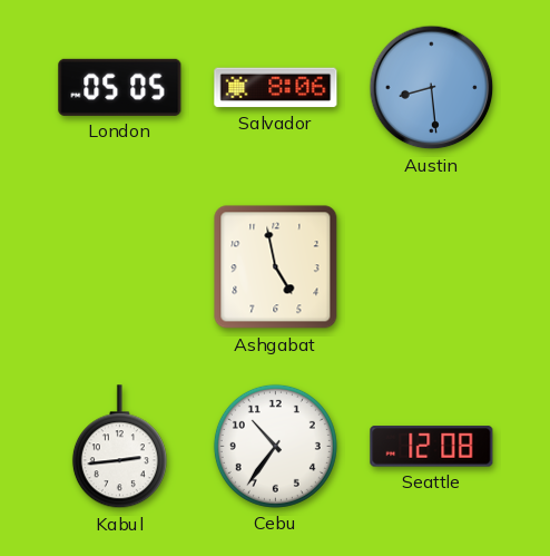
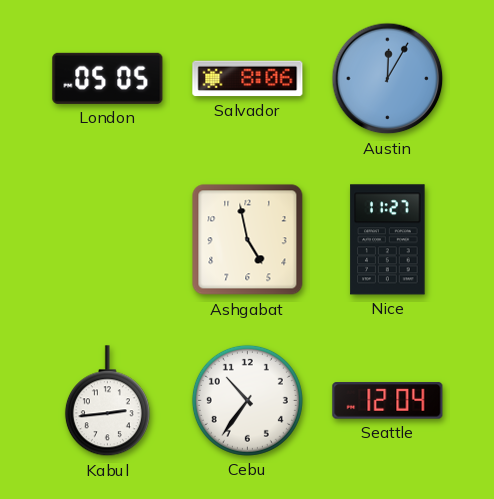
Austin: 8:29 -> 12:05
Nice: none -> 11:27
Seattle: 12:08 -> 12:04
